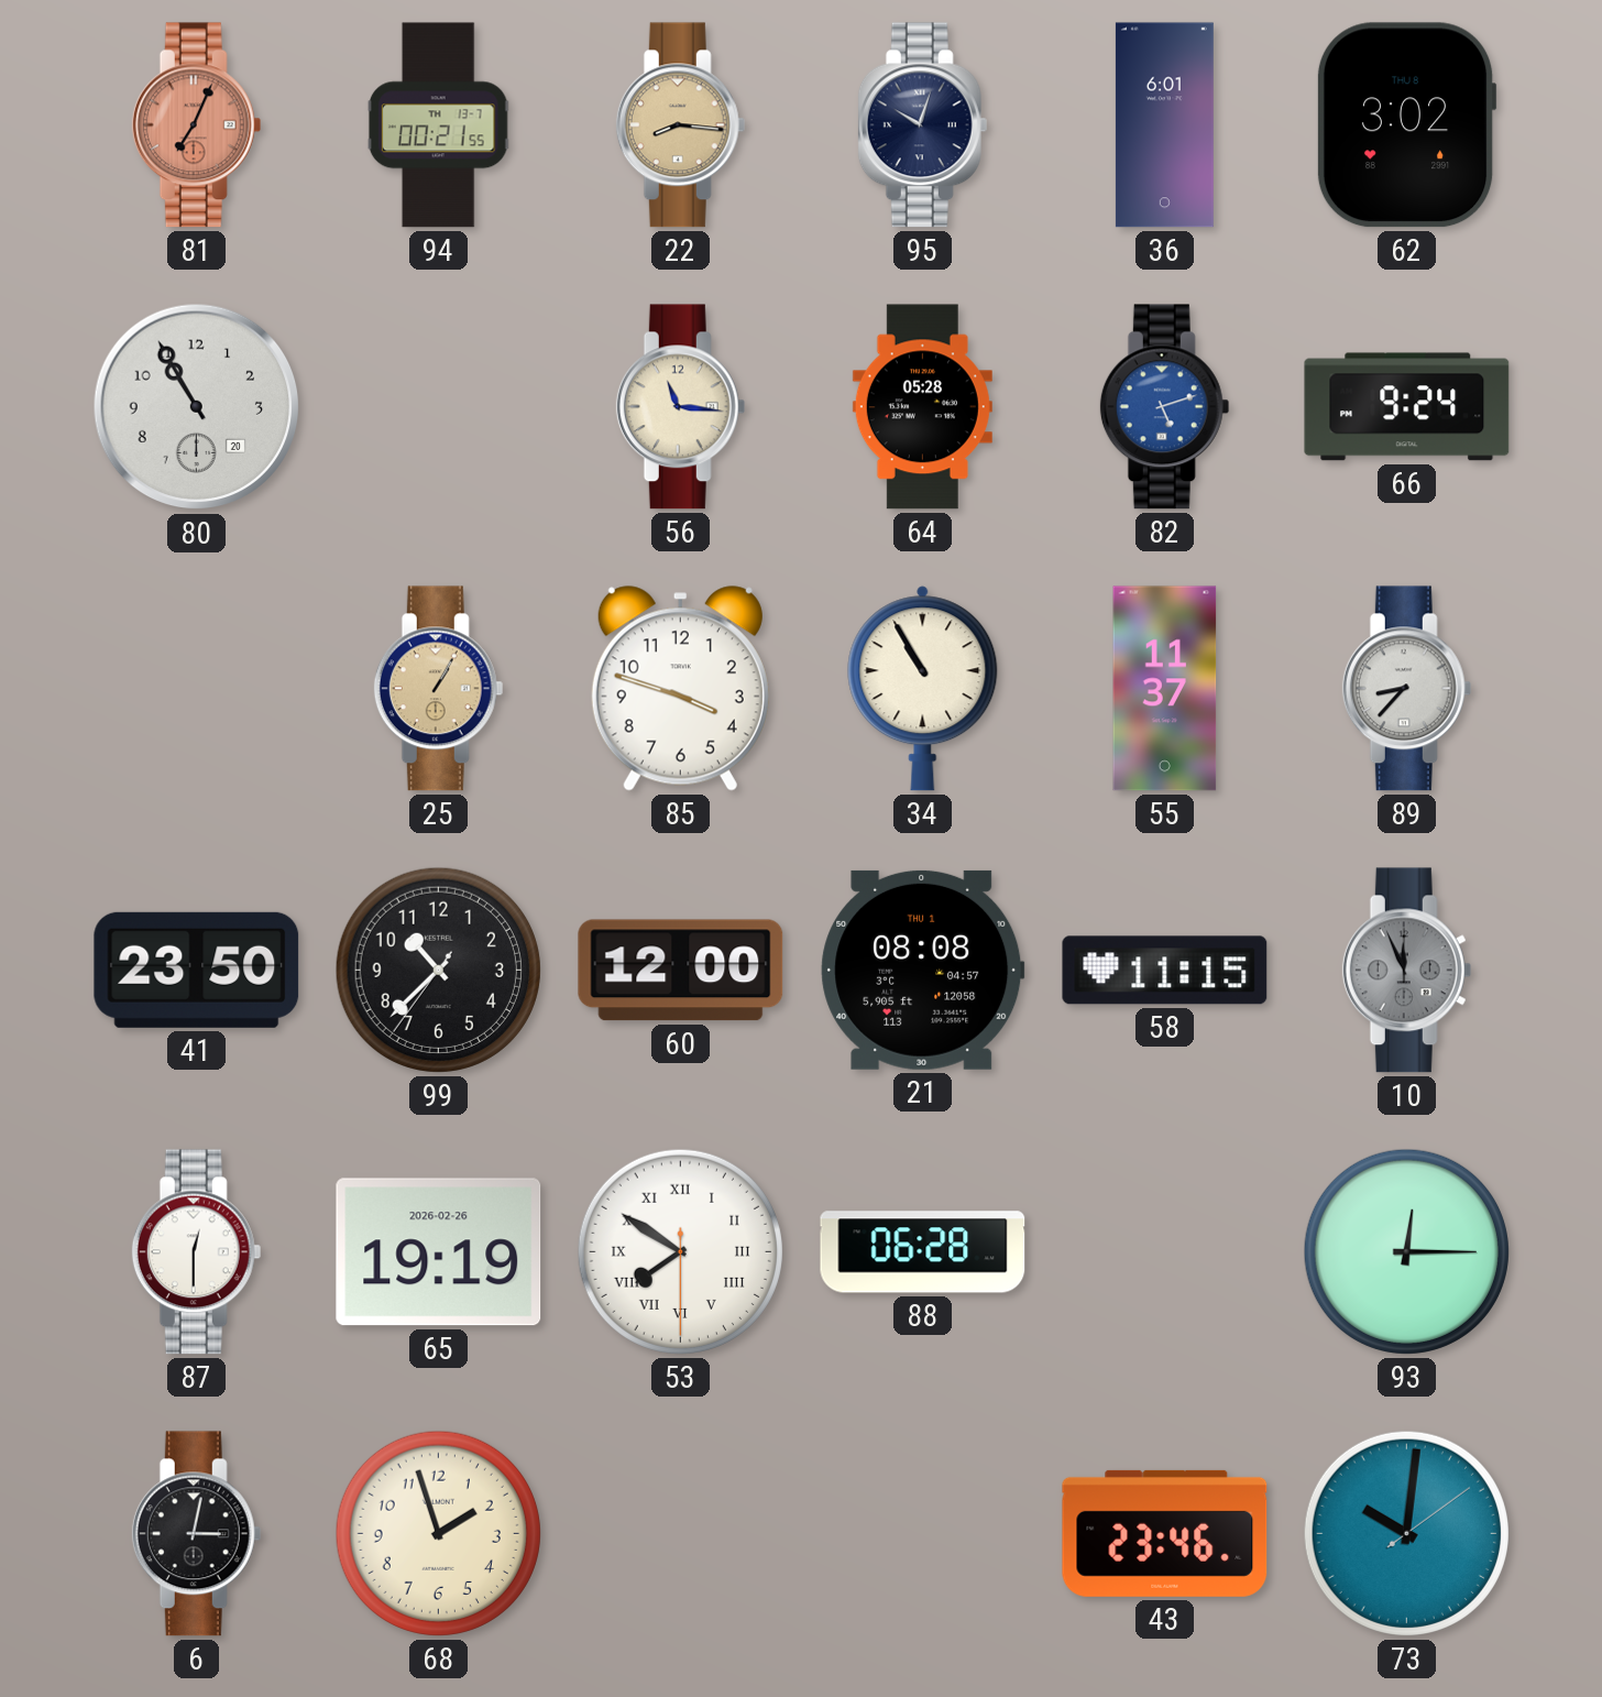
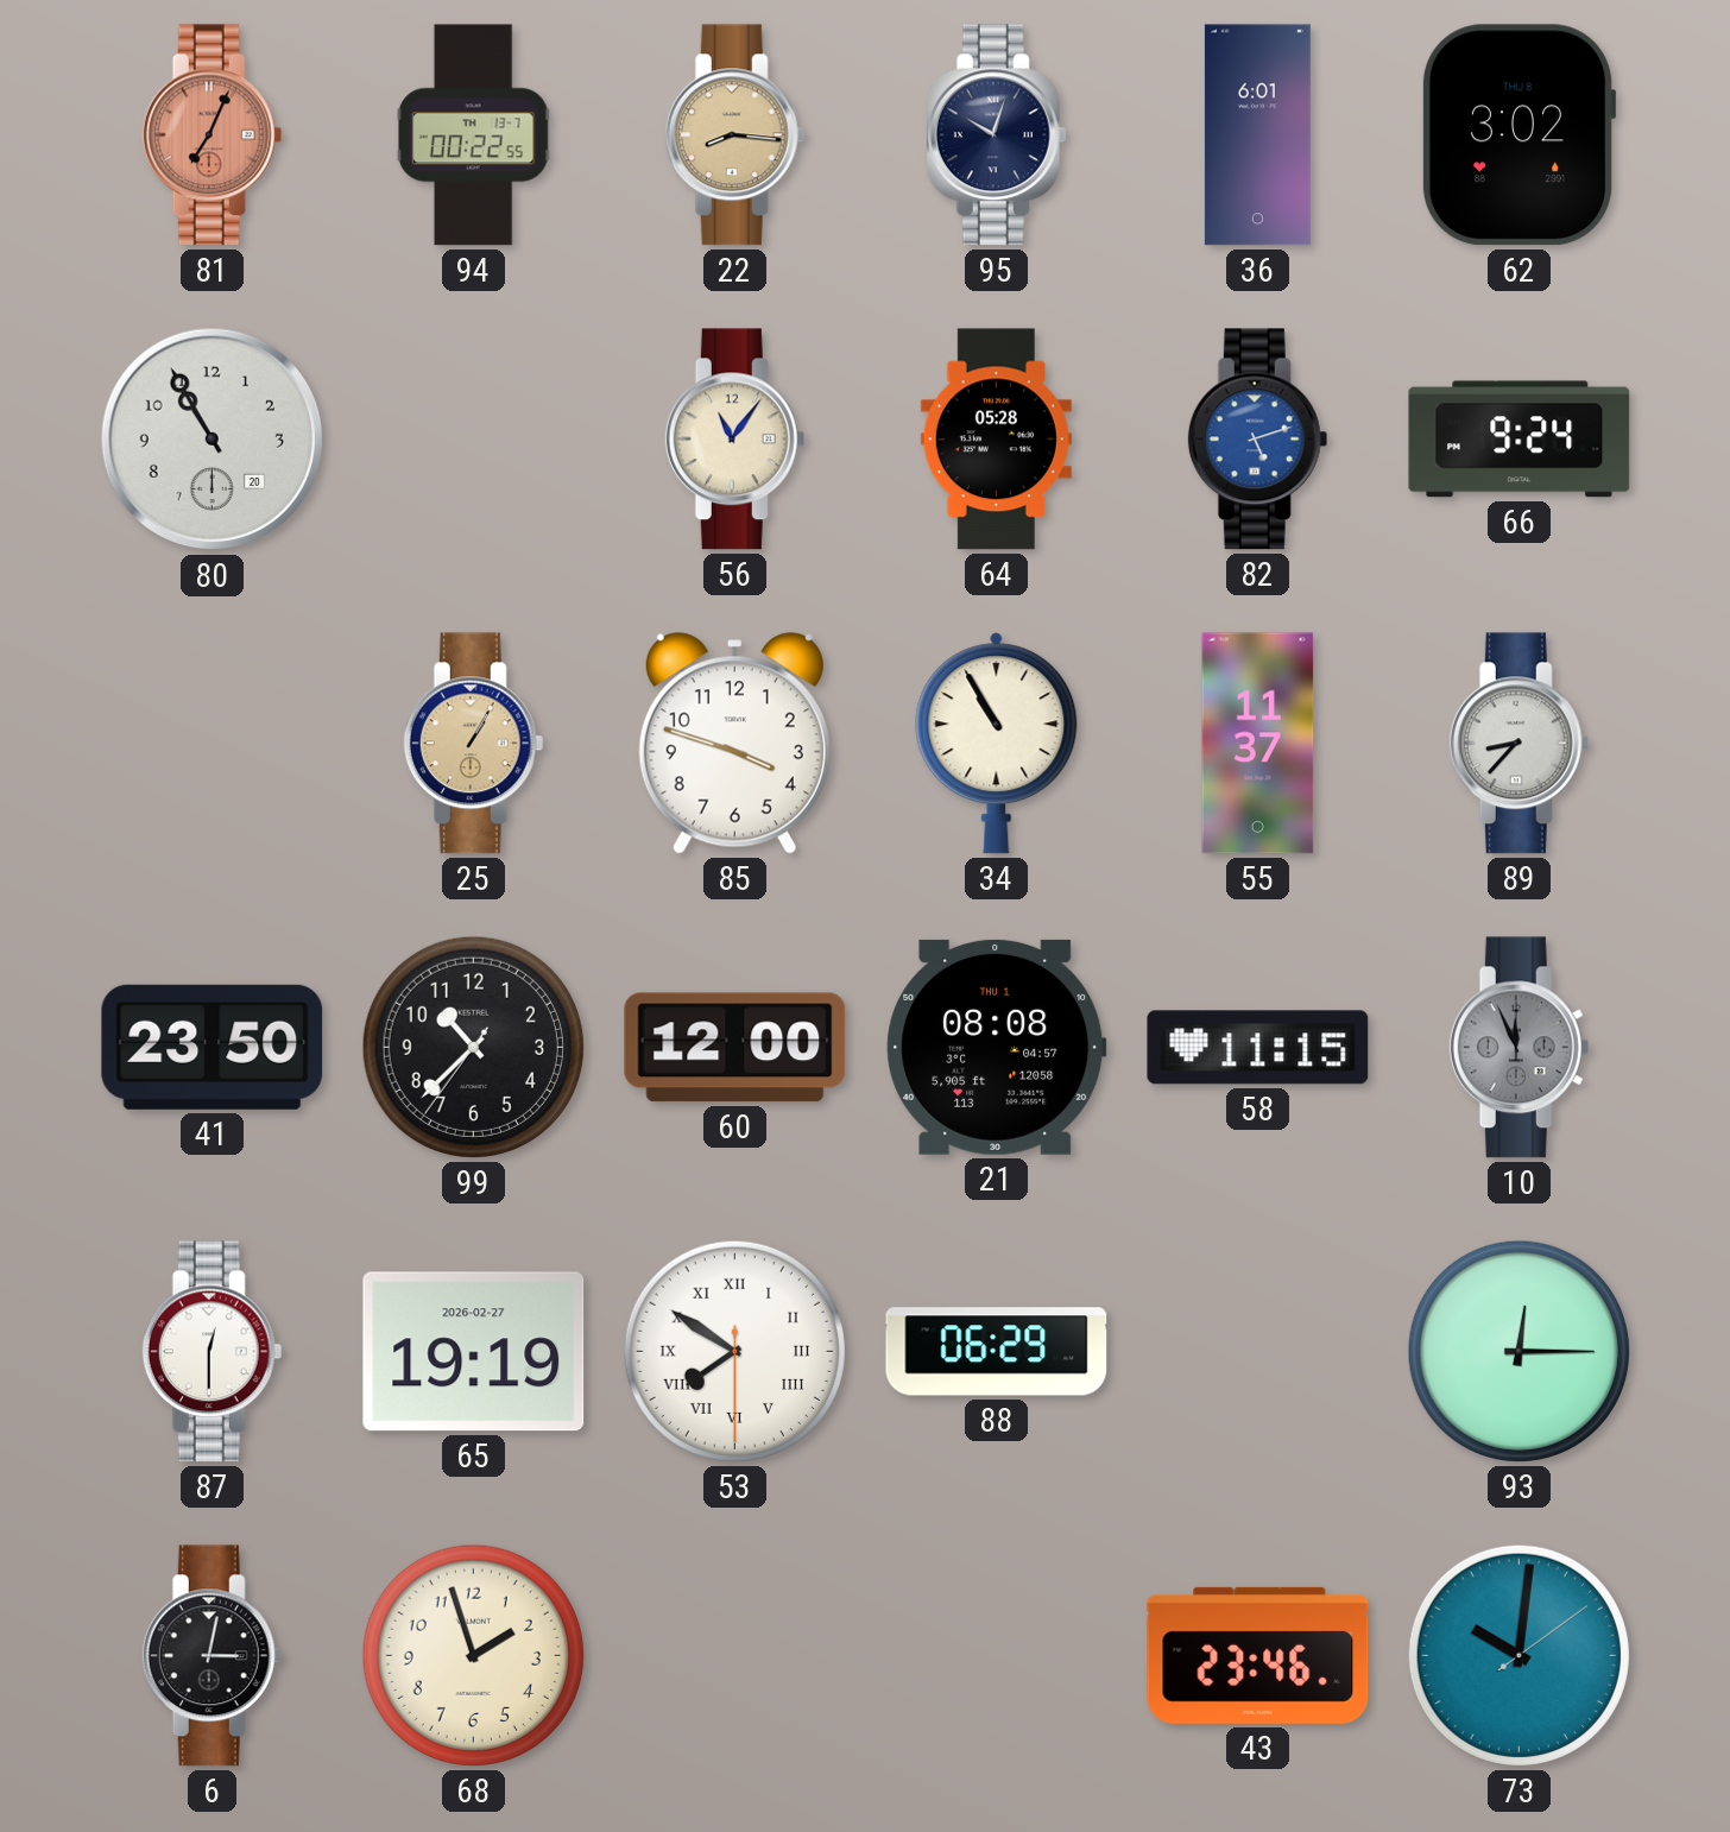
94: 00:21 -> 00:22
56: 11:16 -> 11:06
65 date: 2026-02-26 -> 2026-02-27
88: 06:28 -> 06:29
